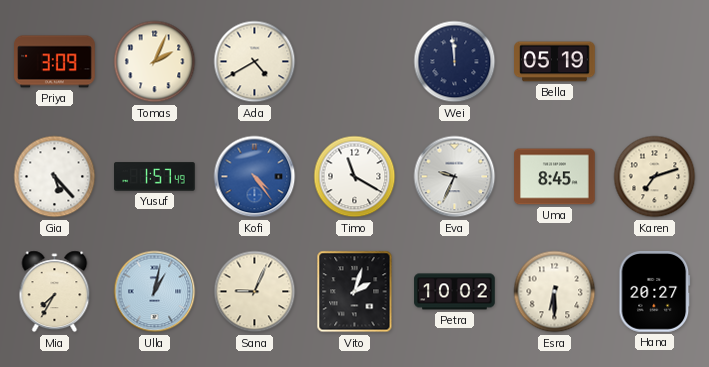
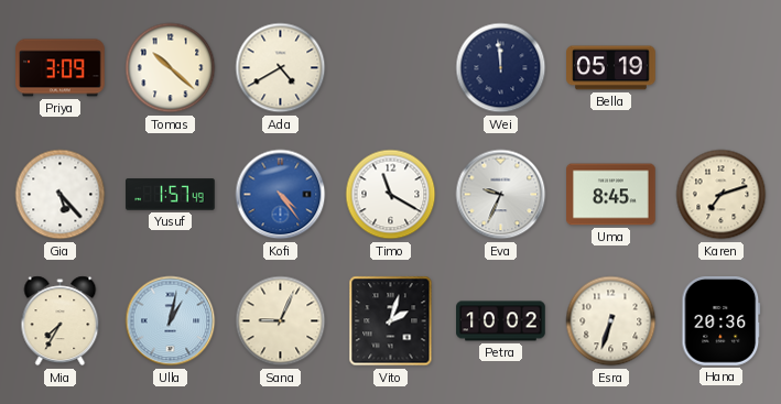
Tomas: 2:04 -> 10:22
Esra: 6:30 -> 6:33
Hana: 20:27 -> 20:36
